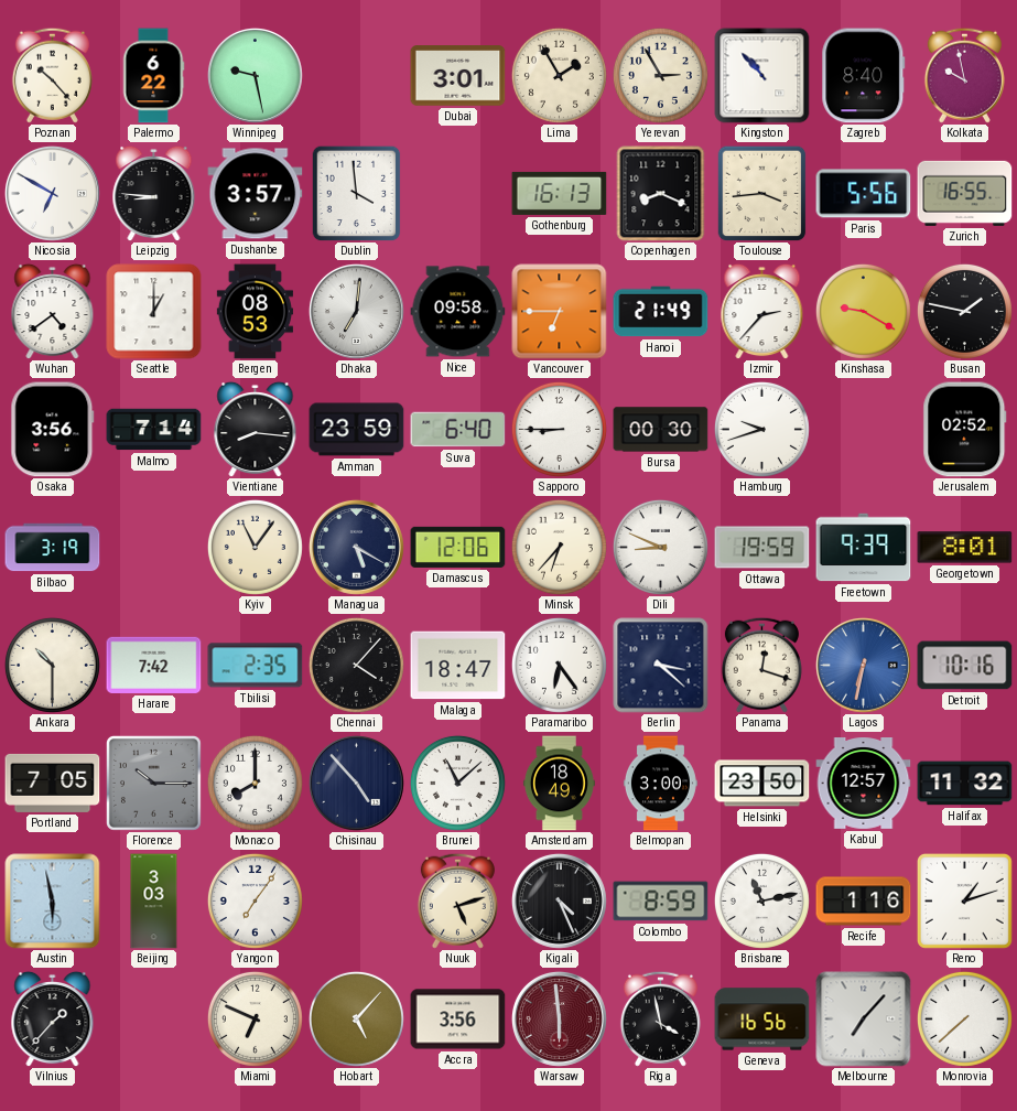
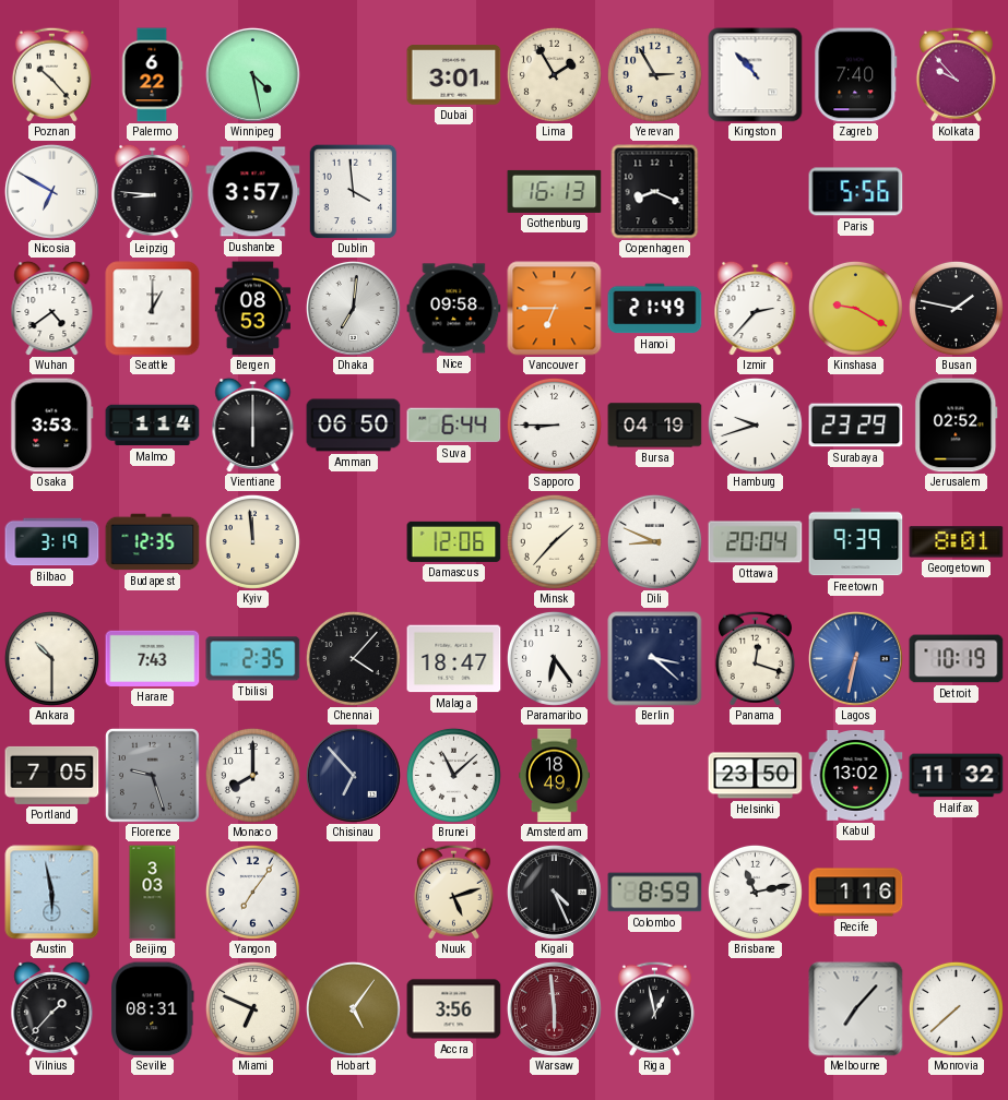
Winnipeg: 9:28 -> 4:28
Zagreb: 8:40 -> 7:40
Kolkata: 9:58 -> 9:53
Toulouse: 3:44 -> none
Zurich: 16:55 -> none
Osaka: 3:56 -> 3:53
Malmo: 7:14 -> 1:14
Vientiane: 8:16 -> 6:00
Amman: 23:59 -> 06:50
Suva: 6:40 -> 6:44
Bursa: 00:30 -> 04:19
Surabaya: none -> 23:29
Budapest: none -> 12:35
Kyiv: 11:06 -> 11:59
Managua: 5:20 -> none
Minsk: 6:37 -> 1:37
Ottawa: 19:59 -> 20:04
Harare: 7:42 -> 7:43
Detroit: 10:16 -> 10:19
Florence: 10:15 -> 9:27
Chisinau: 4:53 -> 6:53
Belmopan: 3:00 -> none
Kabul: 12:57 -> 13:02
Reno: 1:12 -> none
Seville: none -> 08:31
Hobart: 5:07 -> 5:06
Riga: 3:58 -> 12:58
Geneva: 16:56 -> none
